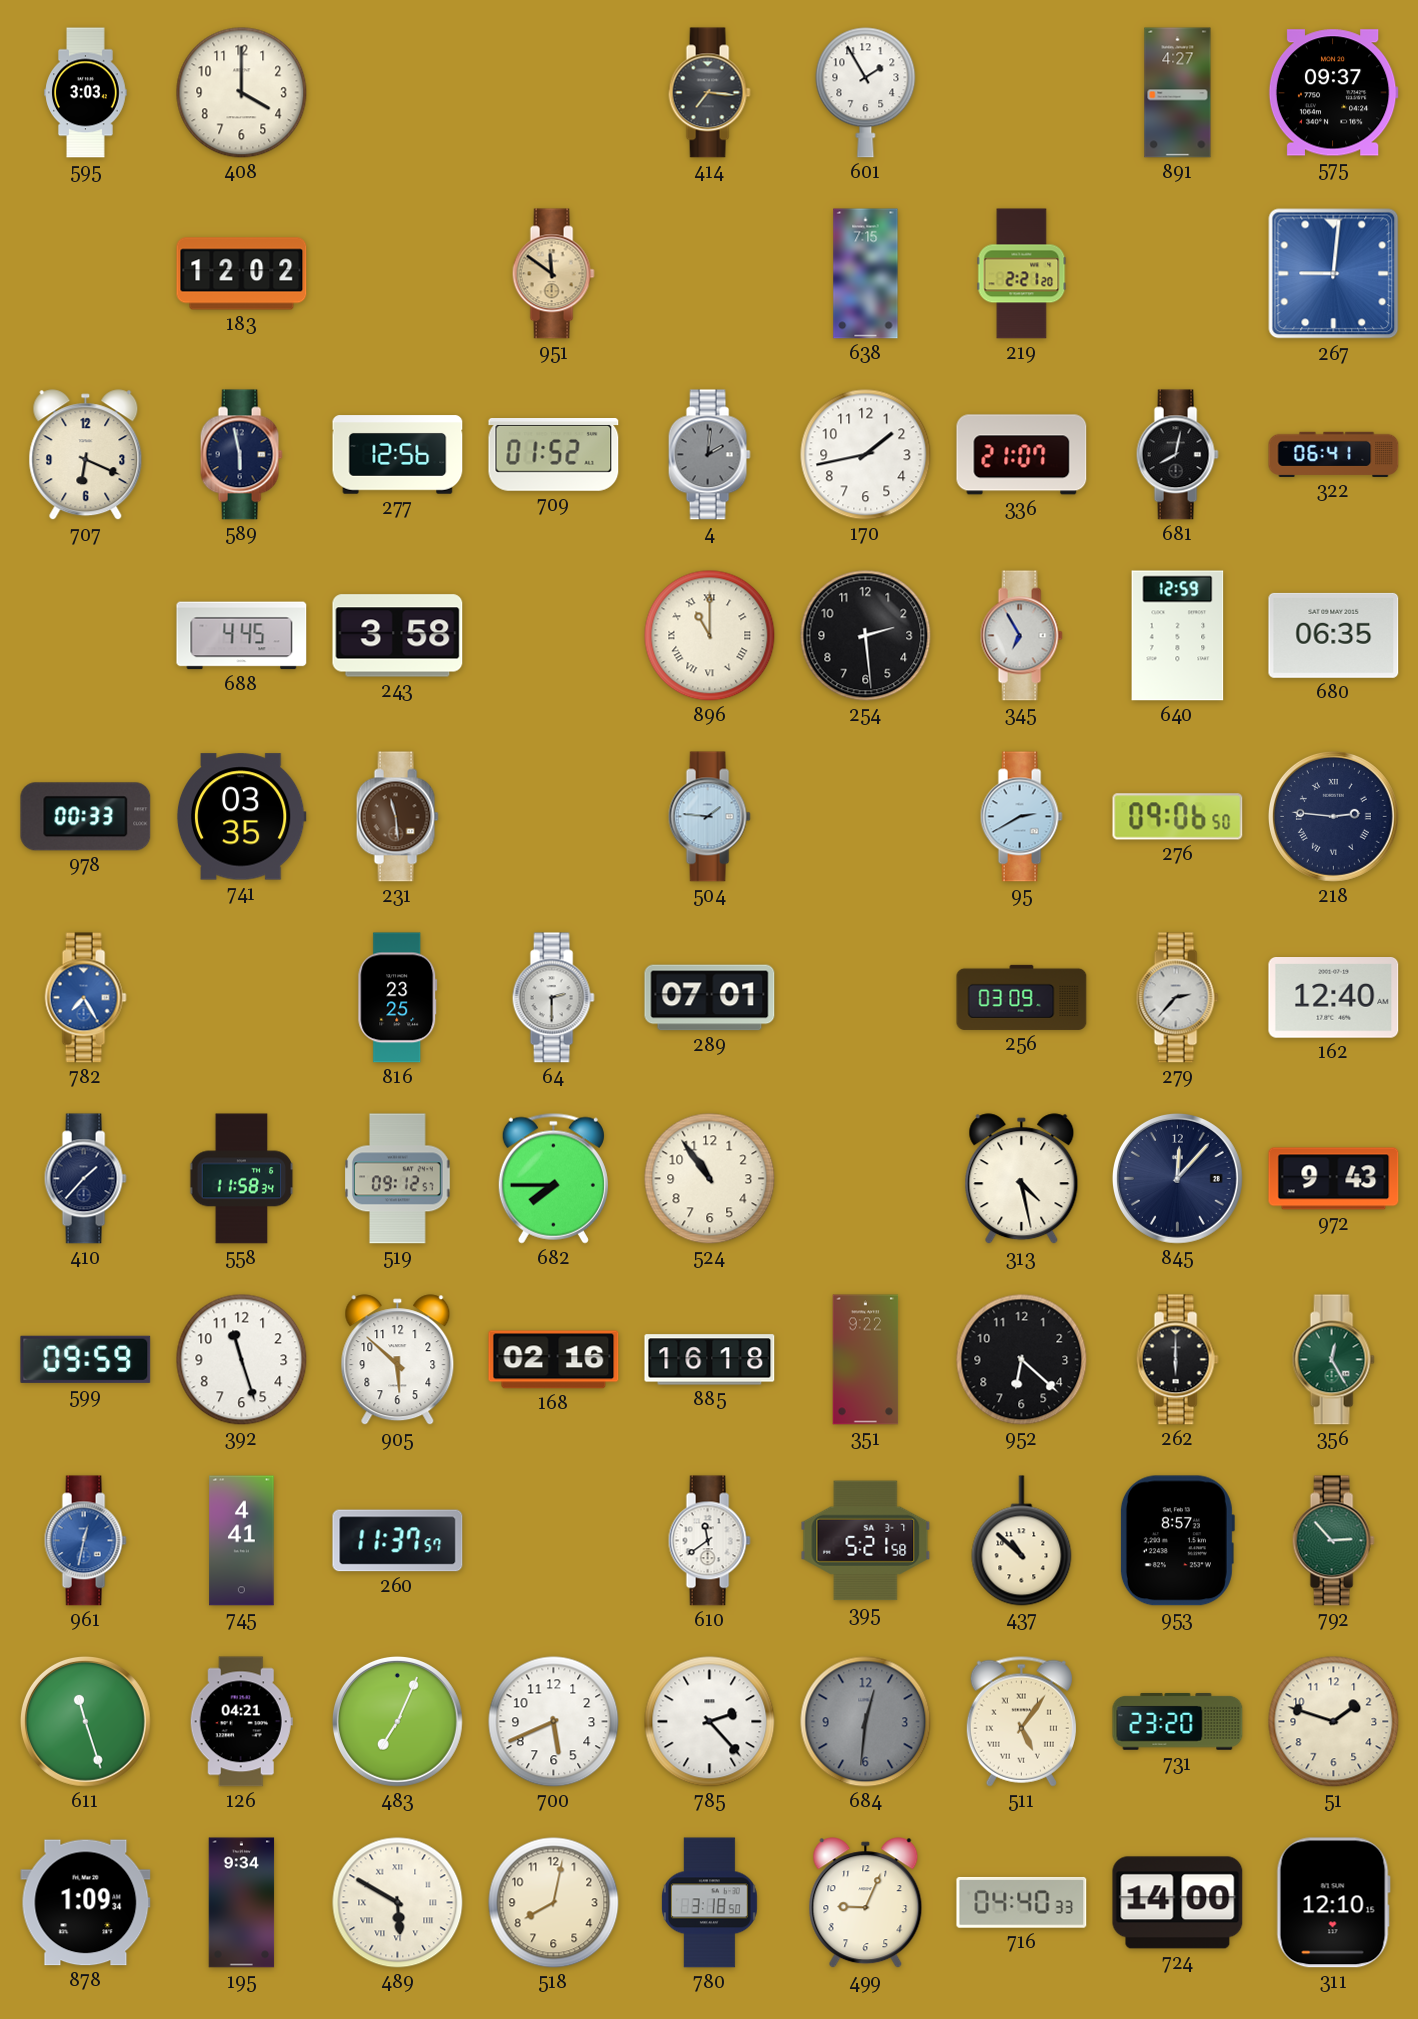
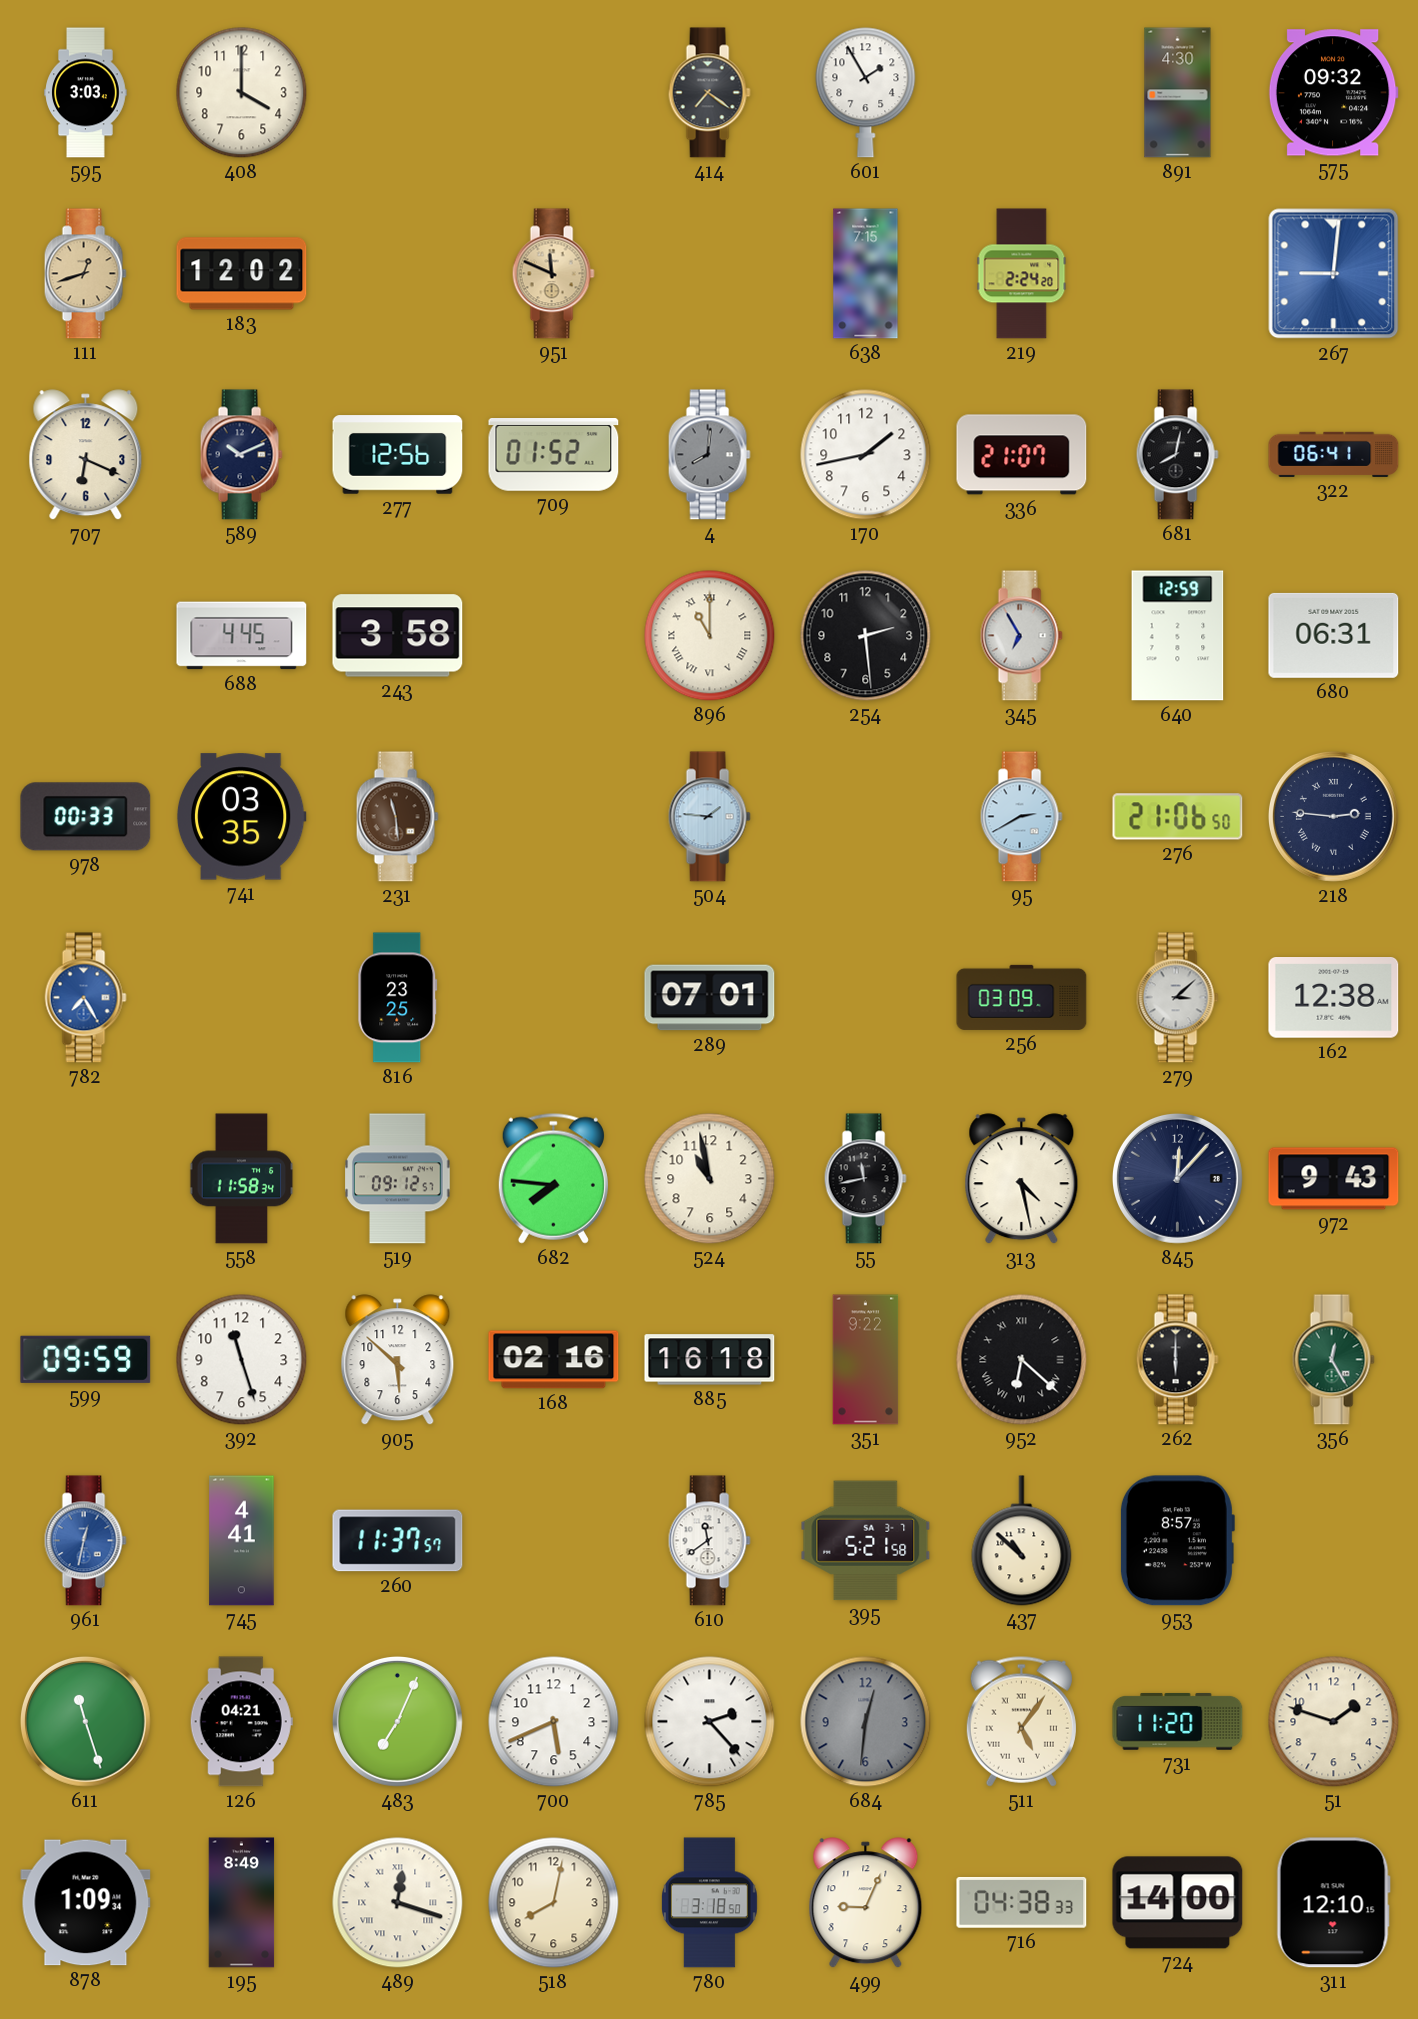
414: 7:16 -> 7:21
891: 4:27 -> 4:30
575: 09:37 -> 09:32
111: none -> 12:42
951: 11:51 -> 11:49
219: 2:21 -> 2:24
589: 5:58 -> 10:11
4: 2:01 -> 8:01
680: 06:35 -> 06:31
276: 09:06 -> 21:06
64: 2:30 -> none
279: 2:37 -> 3:08
162: 12:40 -> 12:38
410: 1:37 -> none
682: 7:45 -> 7:46
524: 10:54 -> 10:58
55: none -> 11:43
952 numerals: Arabic -> Roman
792: 2:53 -> none
731: 23:20 -> 11:20
195: 9:34 -> 8:49
489: 5:50 -> 12:18
716: 04:40 -> 04:38
